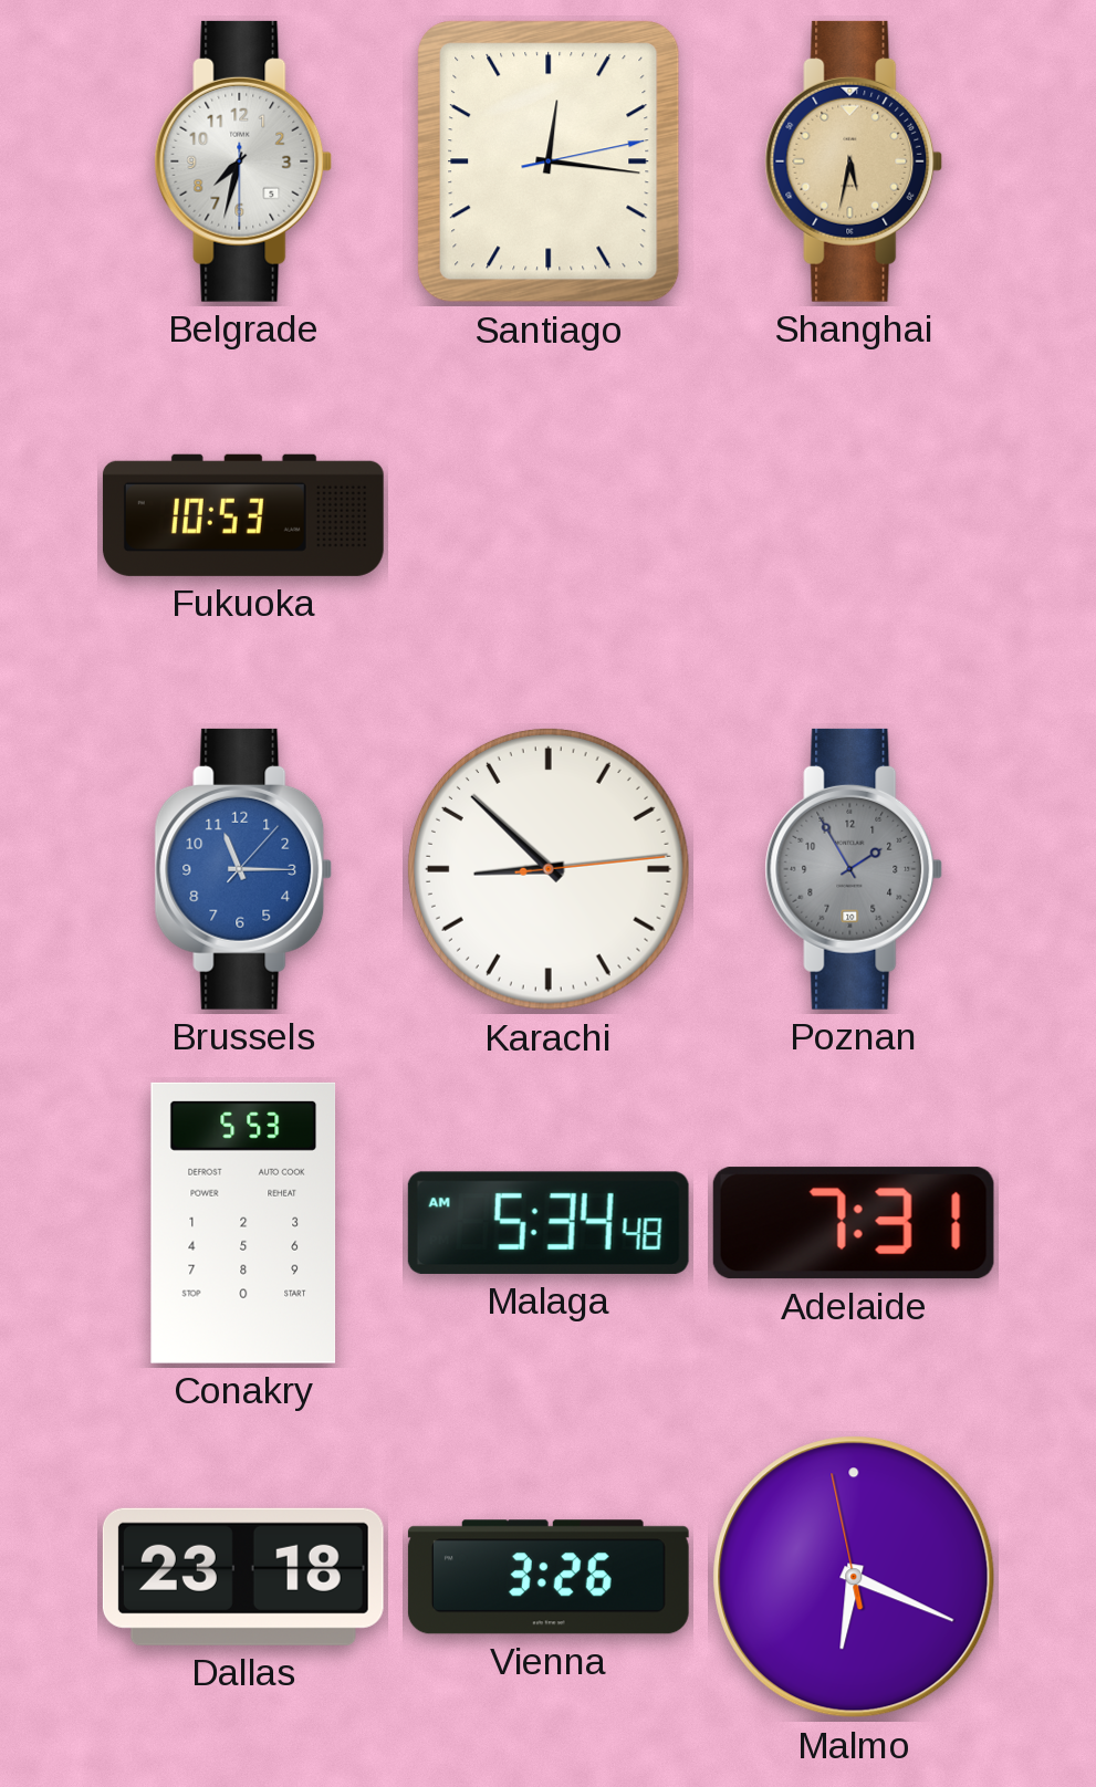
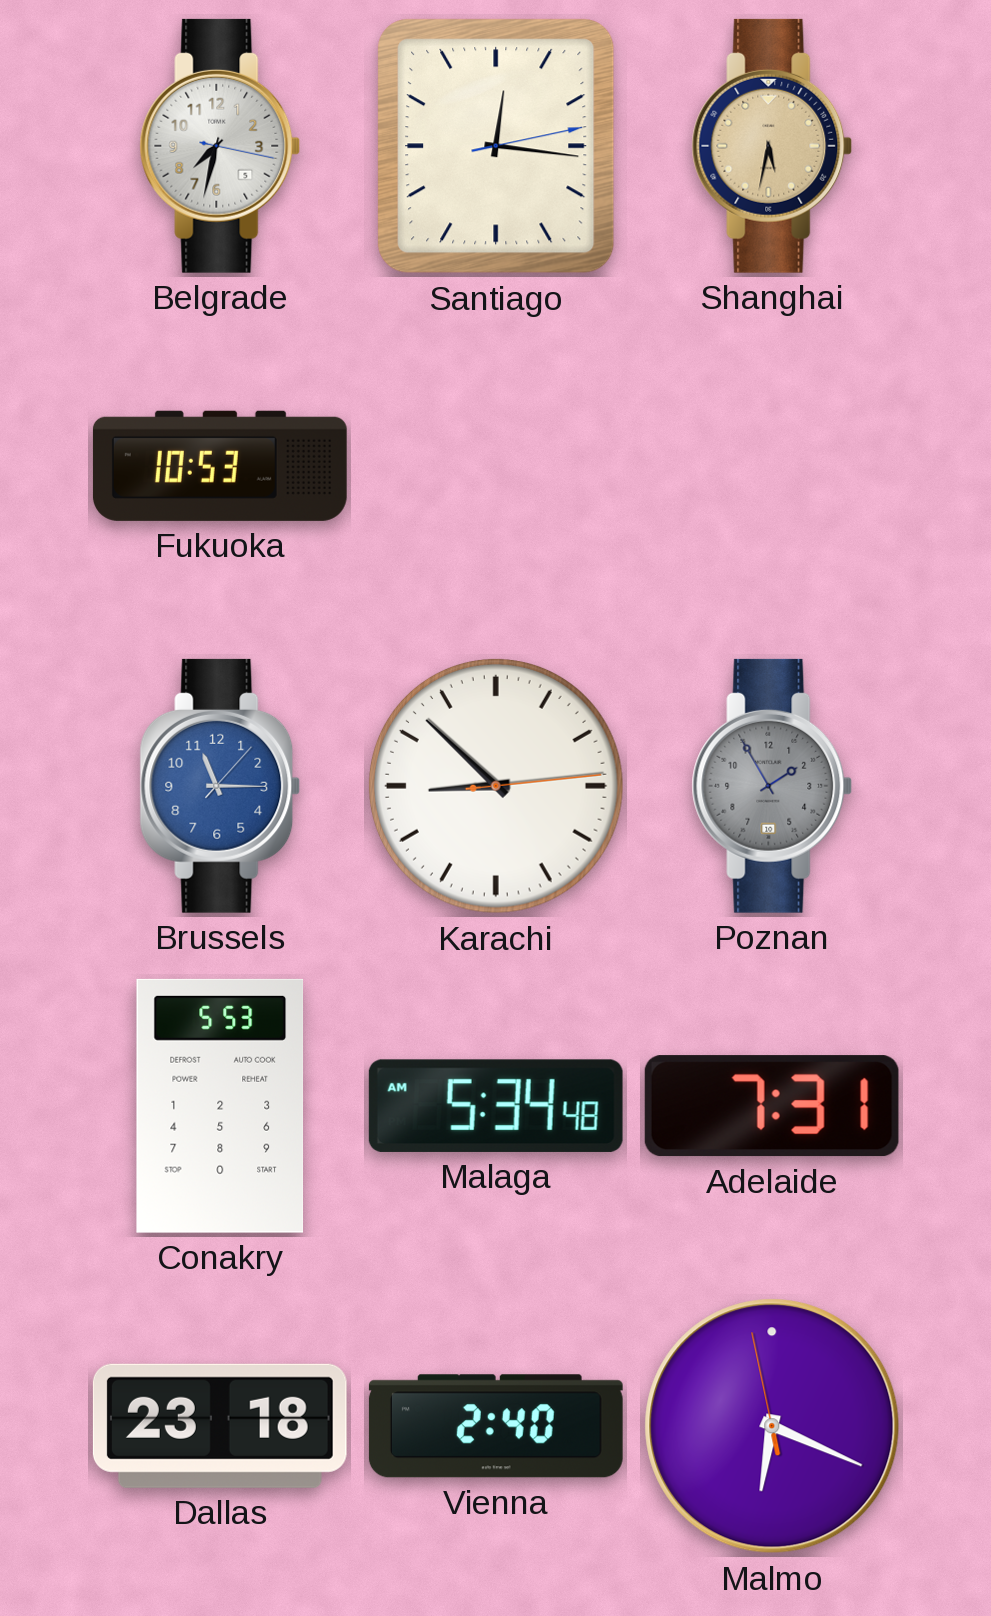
Belgrade: 7:32:30 -> 7:32:17
Vienna: 3:26 -> 2:40
